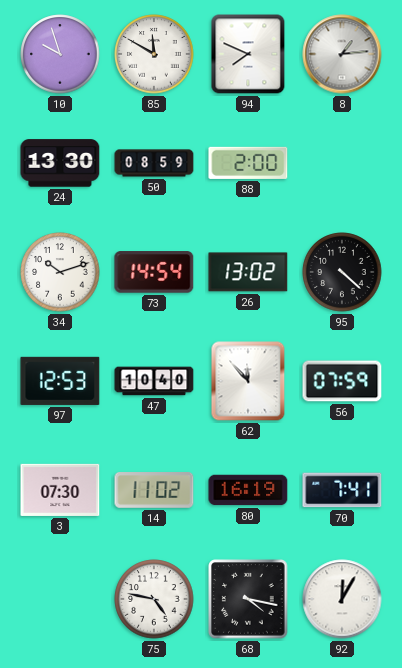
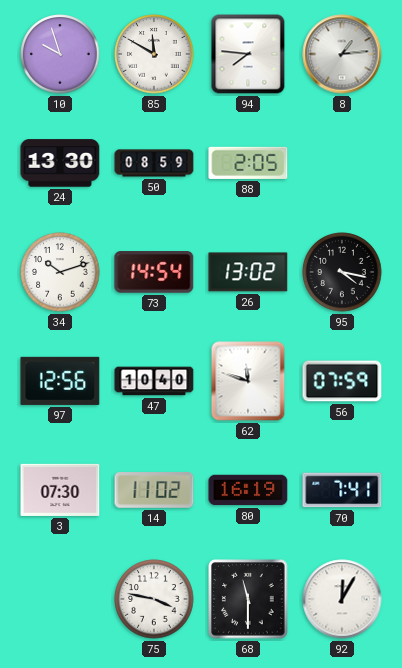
94: 7:49 -> 7:46
88: 2:00 -> 2:05
95: 4:22 -> 4:17
97: 12:53 -> 12:56
62: 11:53 -> 11:48
75: 4:47 -> 3:47
68: 4:17 -> 11:30
